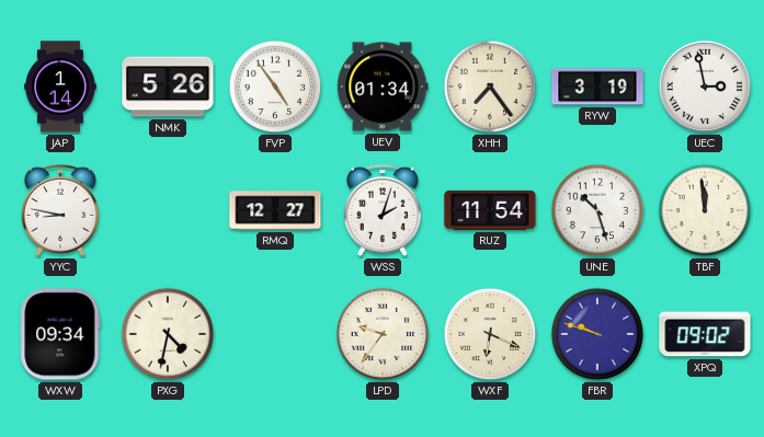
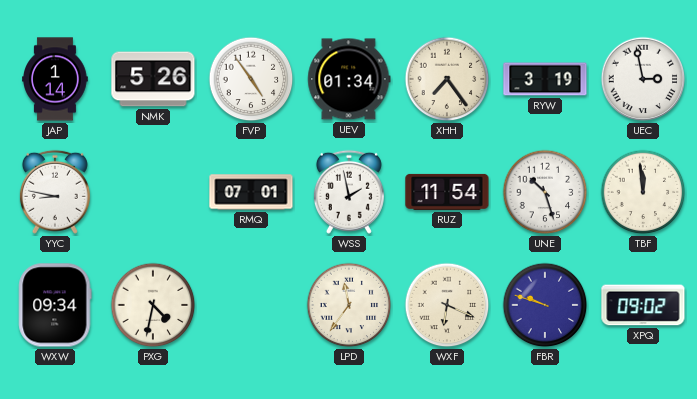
RMQ: 12:27 -> 07:01
WSS: 2:03 -> 1:58
LPD: 9:36 -> 11:36
